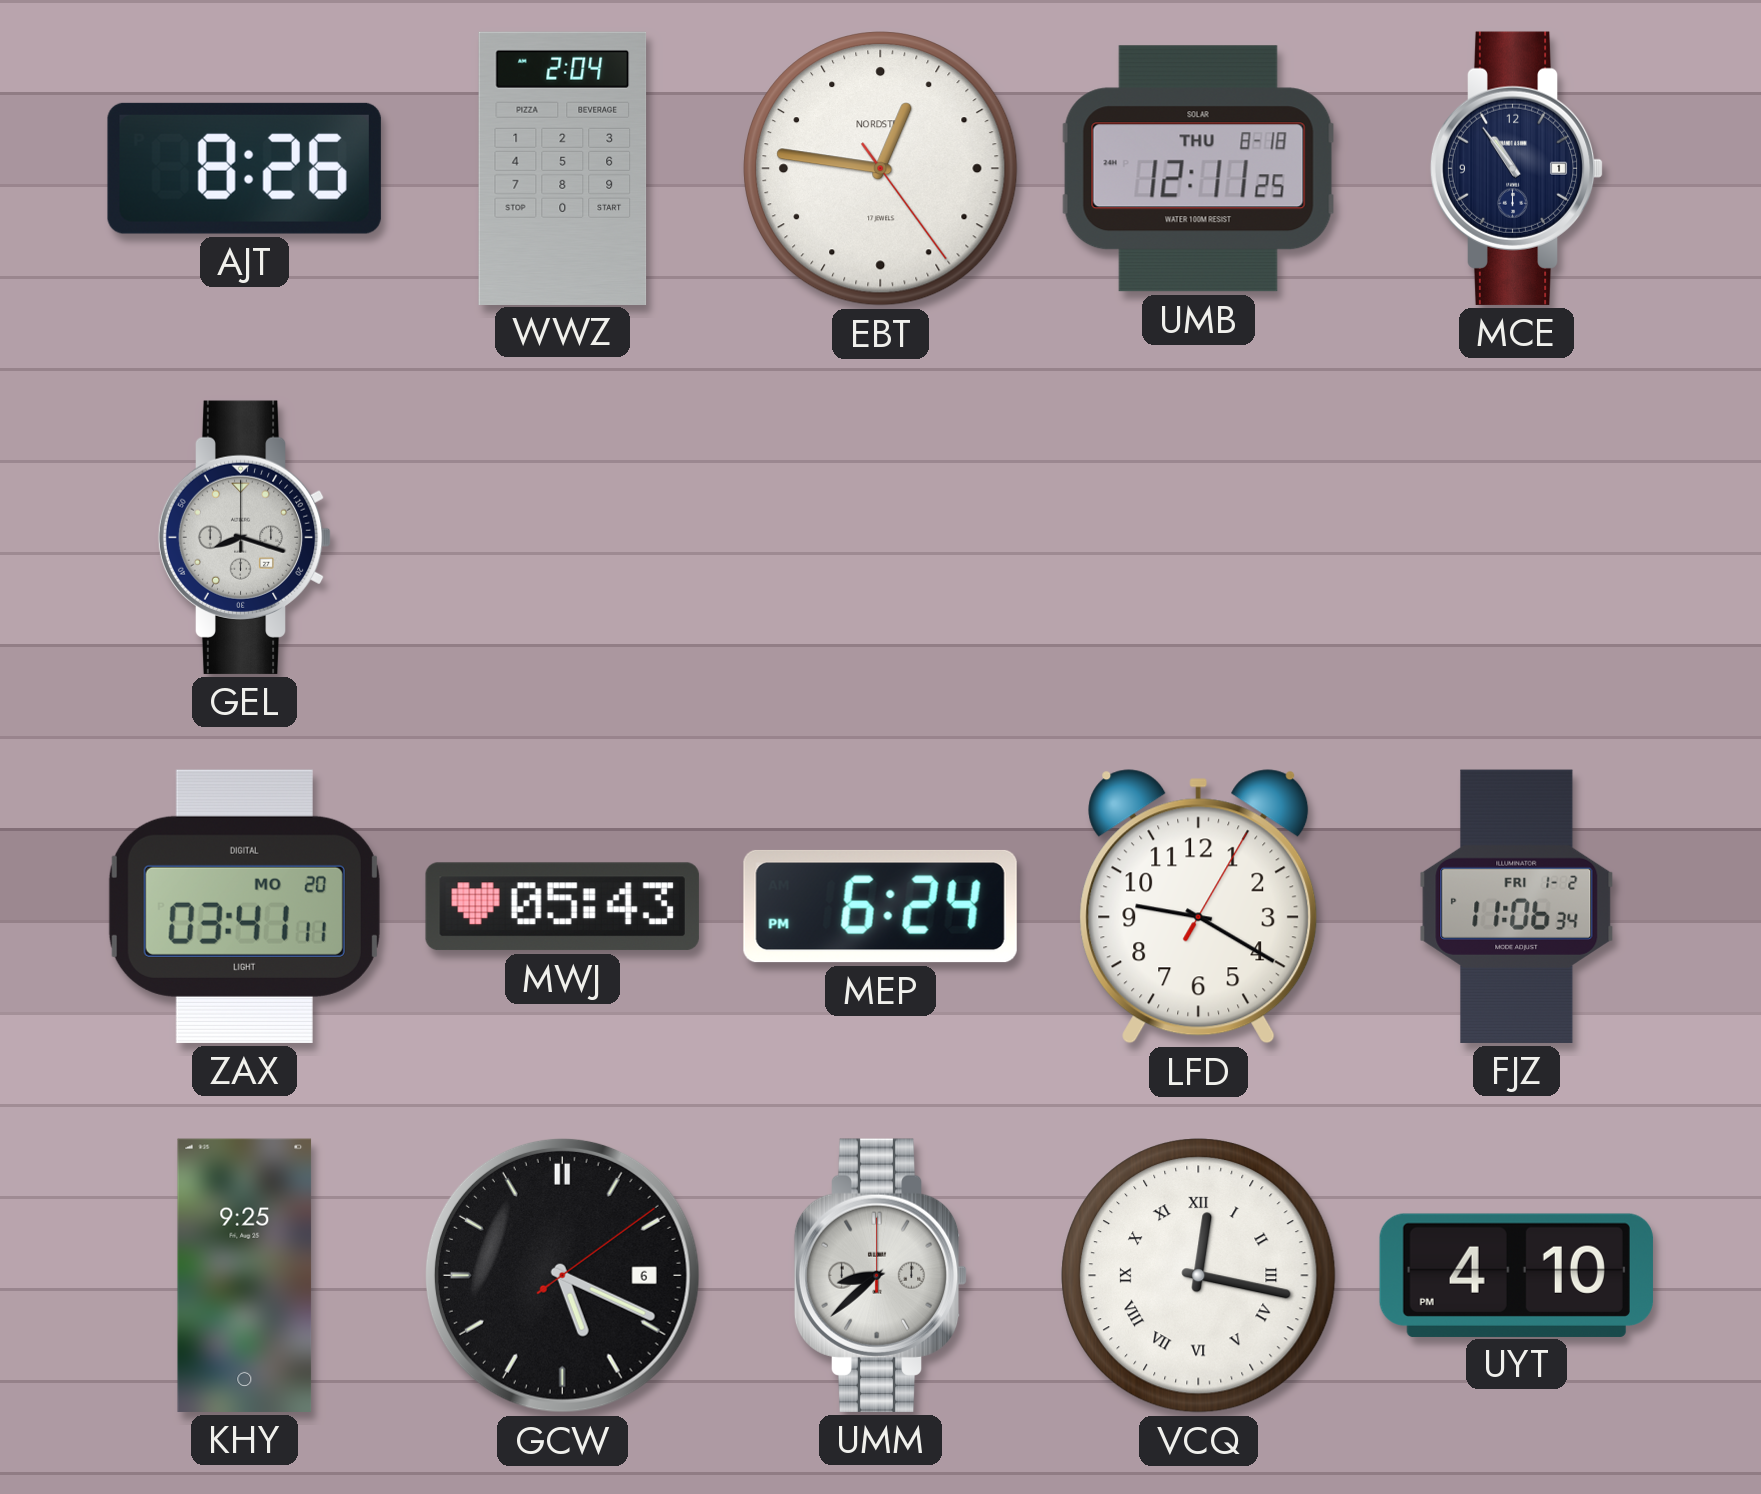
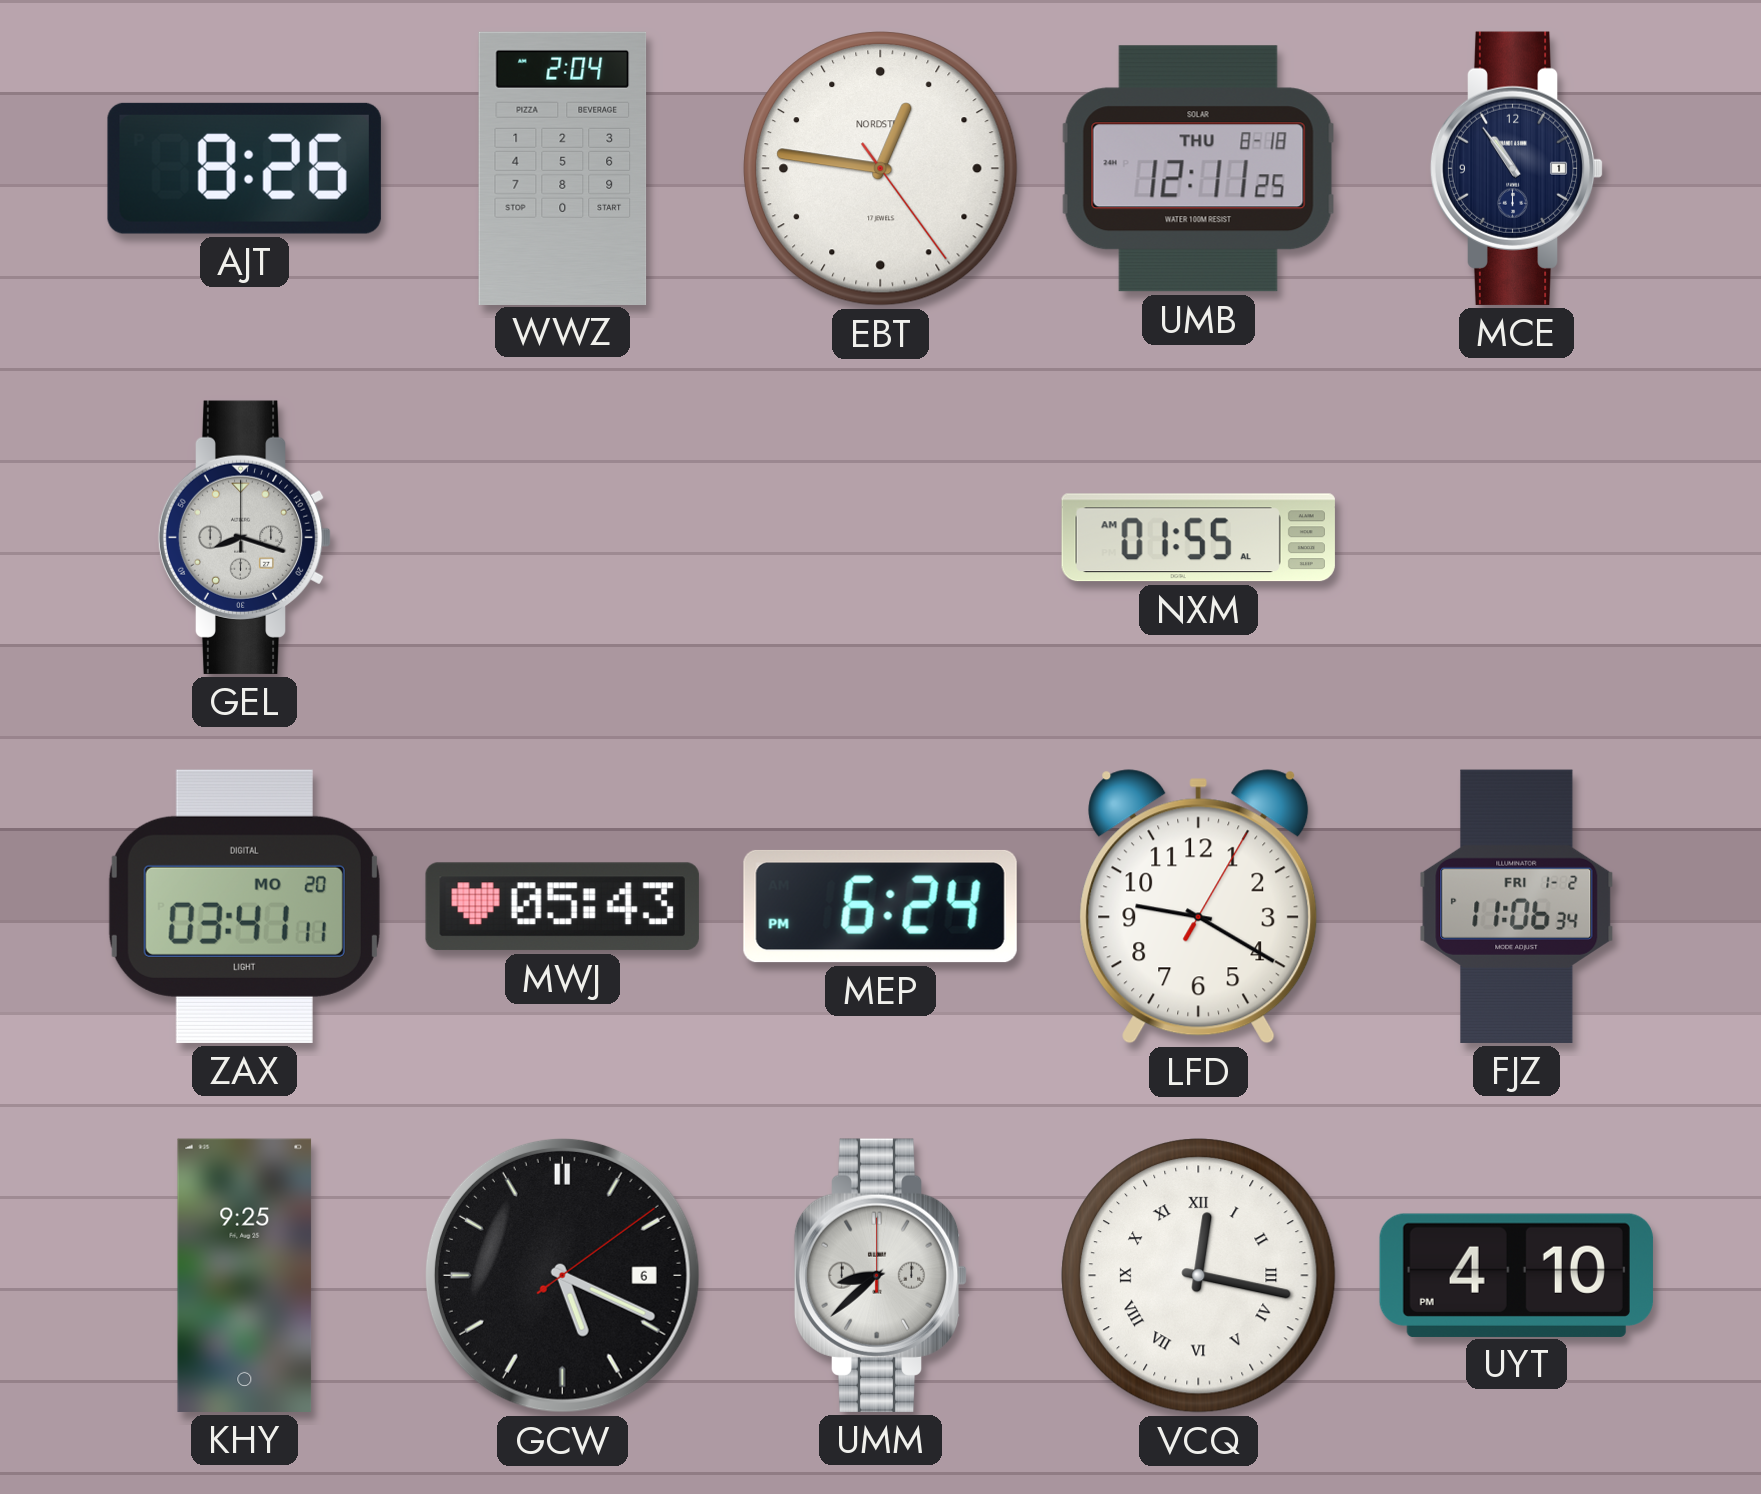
NXM: none -> 01:55
